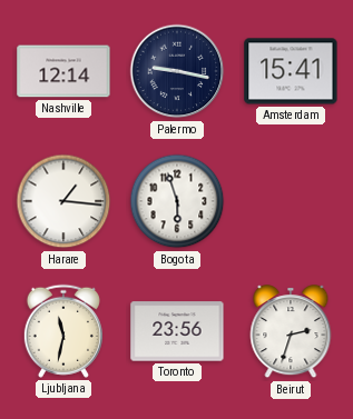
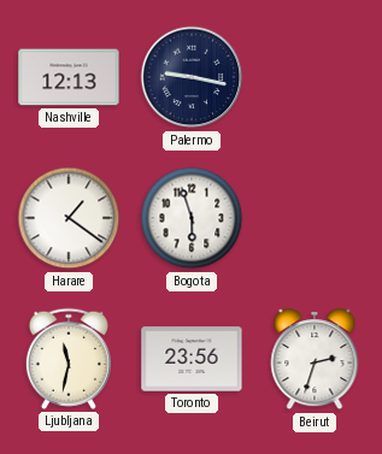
Nashville: 12:14 -> 12:13
Amsterdam: 15:41 -> none
Harare: 1:16 -> 1:21
